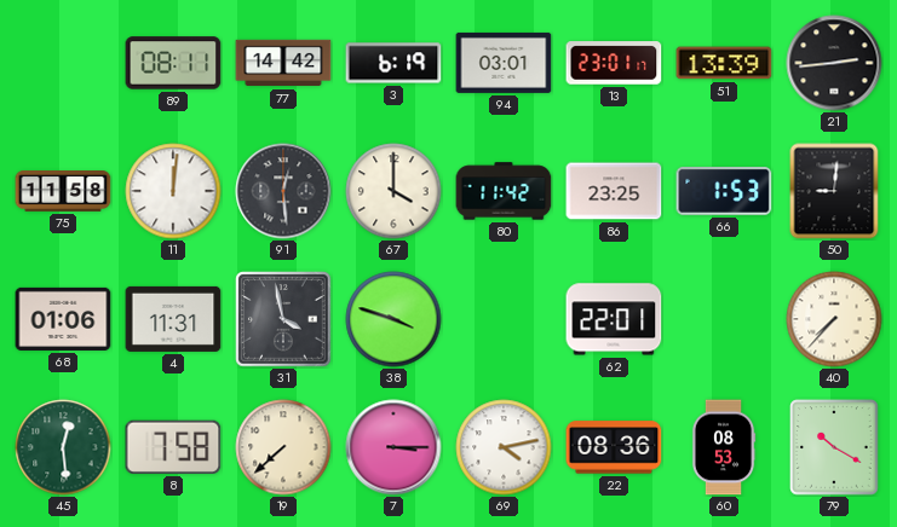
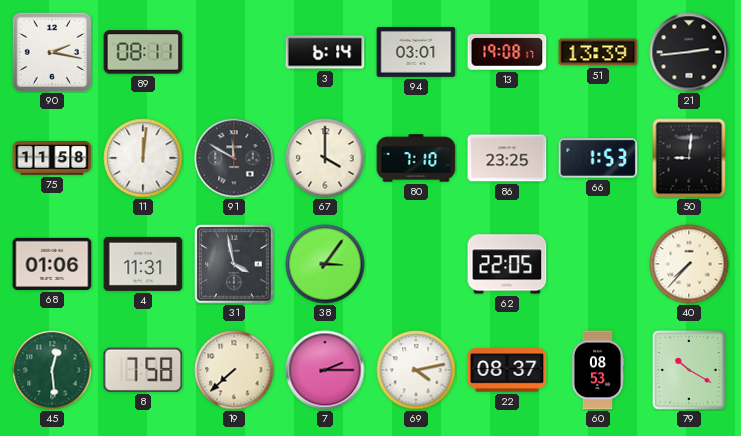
90: none -> 2:17
77: 14:42 -> none
3: 6:19 -> 6:14
13: 23:01 -> 19:08
91: 12:29 -> 11:50
80: 11:42 -> 7:10
38: 3:48 -> 3:06
62: 22:01 -> 22:05
7: 3:15 -> 2:15
22: 08:36 -> 08:37
